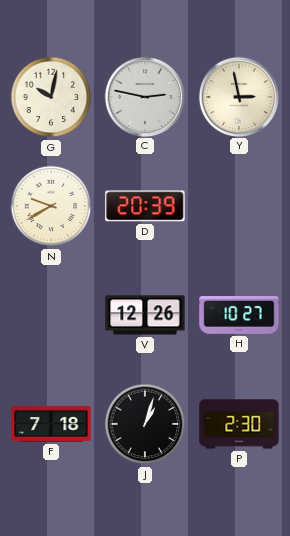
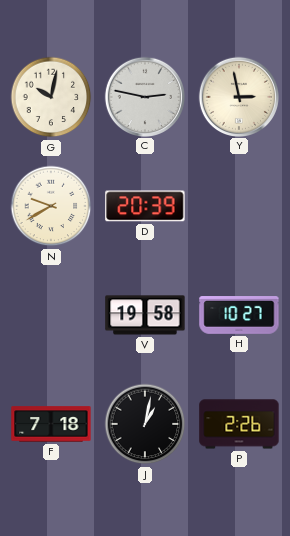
V: 12:26 -> 19:58
J: 1:03 -> 1:02
P: 2:30 -> 2:26
